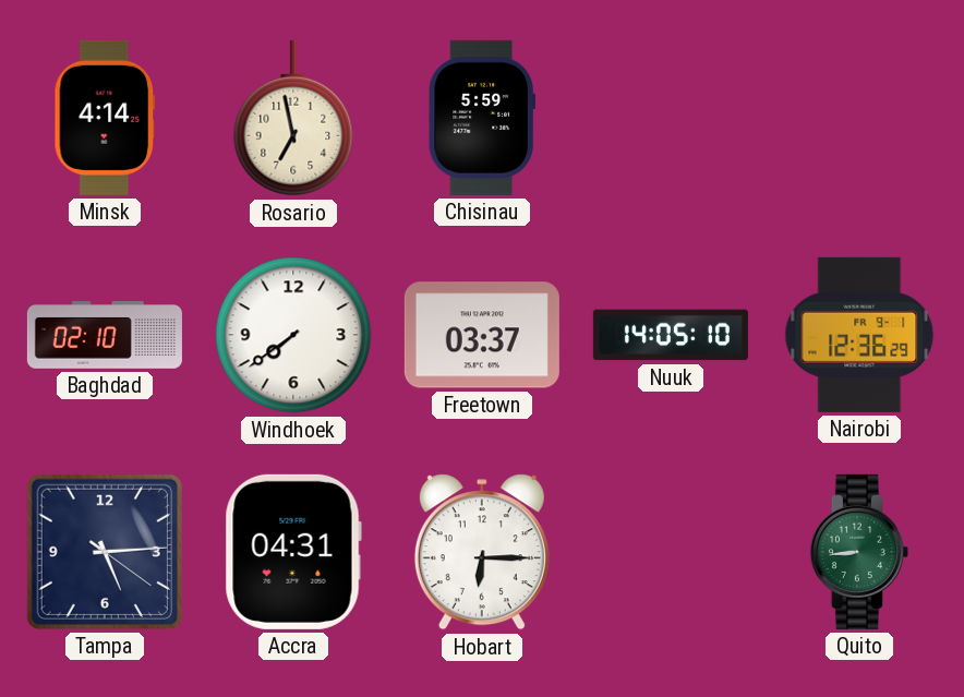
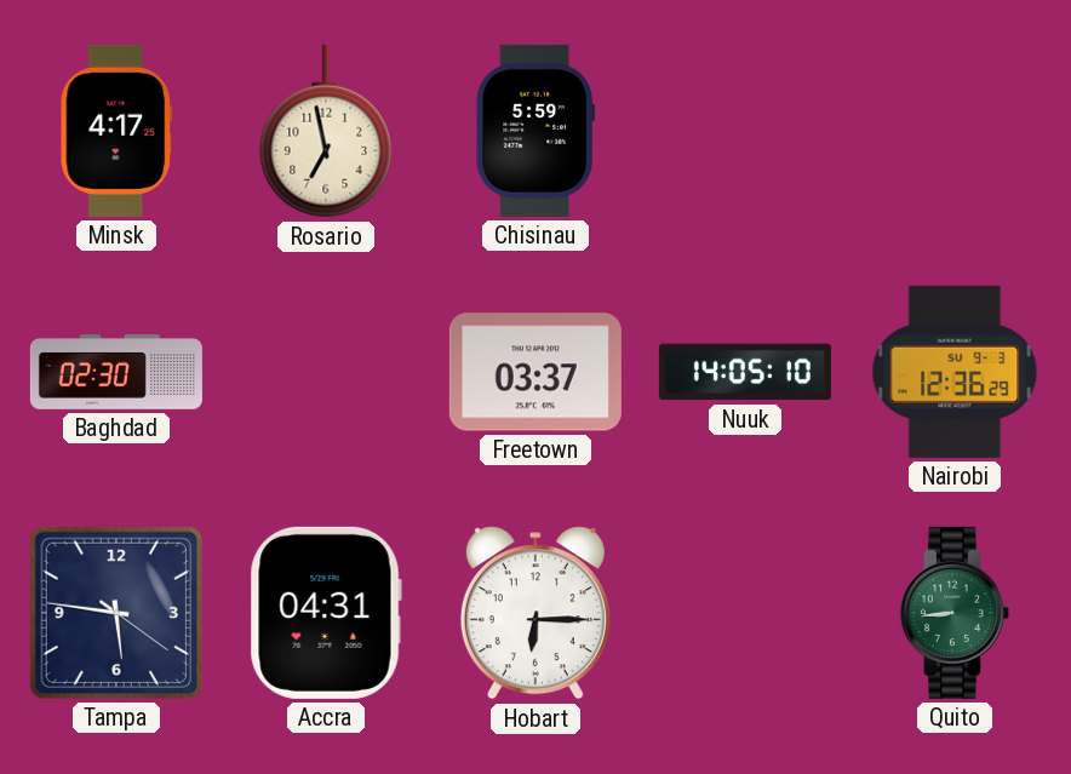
Minsk: 4:14 -> 4:17
Baghdad: 02:10 -> 02:30
Windhoek: 7:39 -> none
Nairobi date: FR 9-1 -> SU 9-3
Tampa: 5:14 -> 5:46
